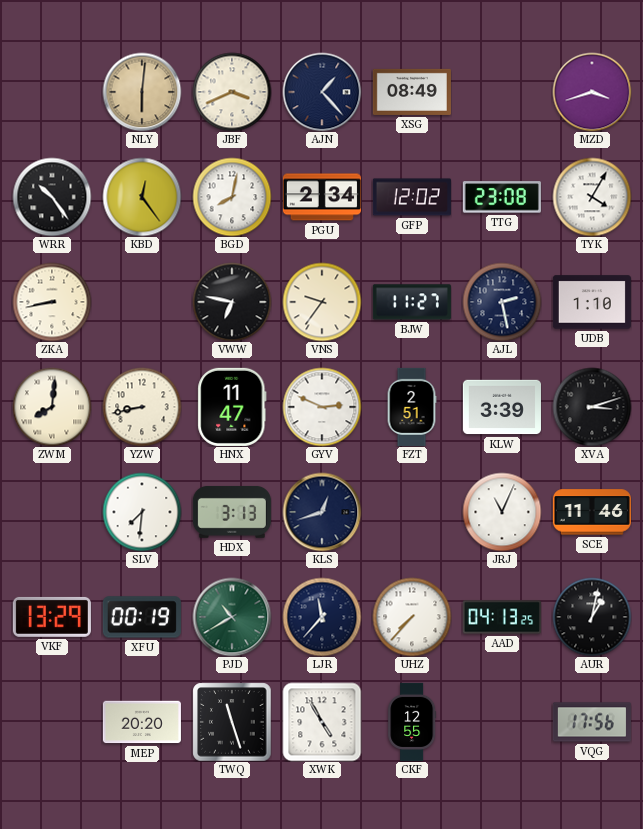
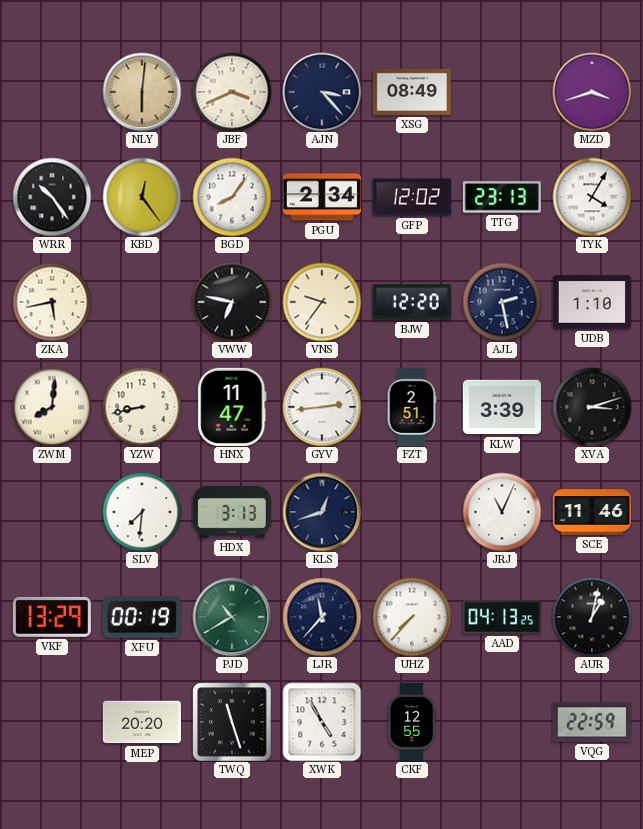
AJN: 1:23 -> 3:23
BGD: 8:02 -> 8:06
TTG: 23:08 -> 23:13
ZKA: 8:43 -> 5:43
BJW: 11:27 -> 12:20
GYV: 2:49 -> 2:44
VQG: 17:56 -> 22:59
